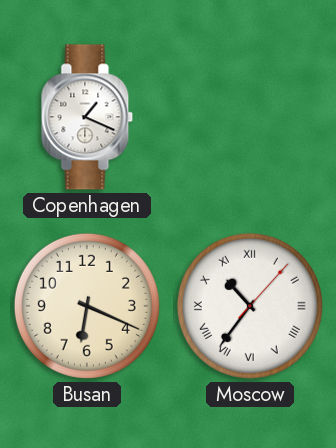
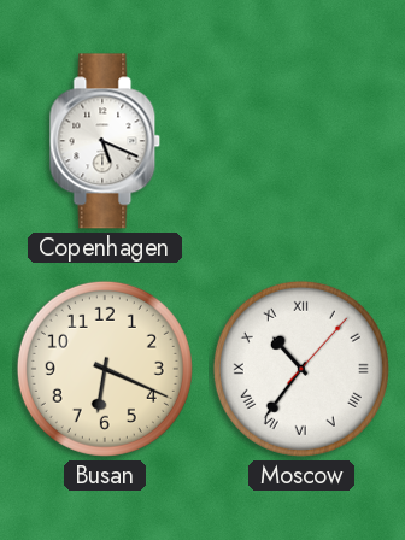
Copenhagen: 1:19 -> 5:19
